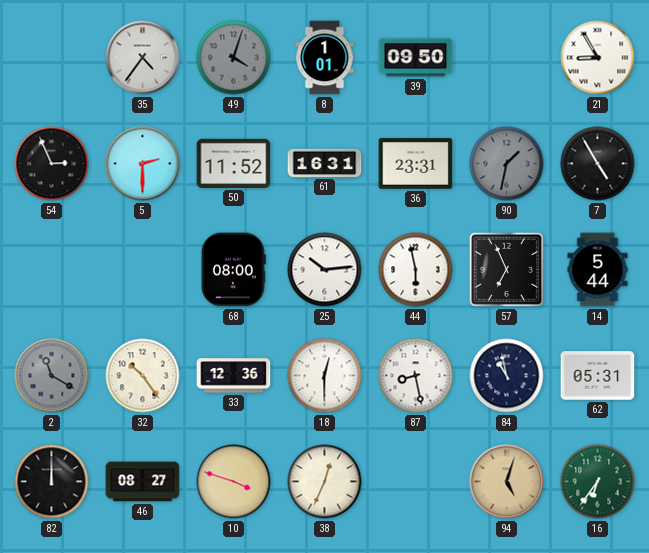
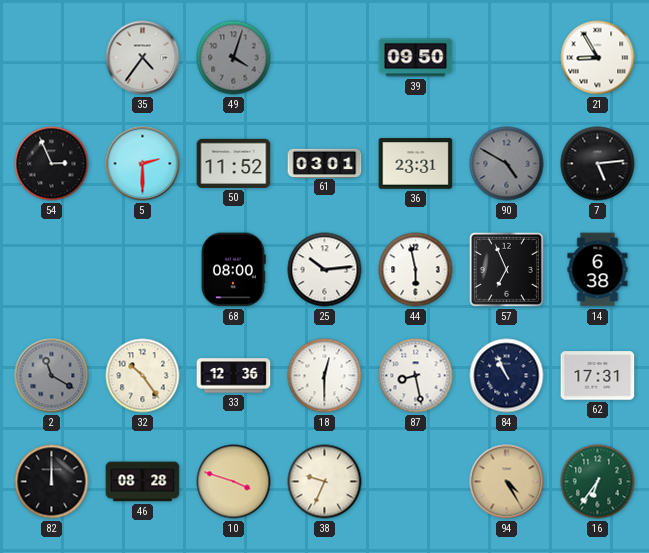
8: 1:01 -> none
61: 16:31 -> 03:01
90: 1:32 -> 4:50
7: 4:55 -> 5:14
14: 5:44 -> 6:38
84: 10:58 -> 10:56
62: 05:31 -> 17:31
46: 08:27 -> 08:28
38: 12:34 -> 9:34
94: 5:03 -> 4:25
